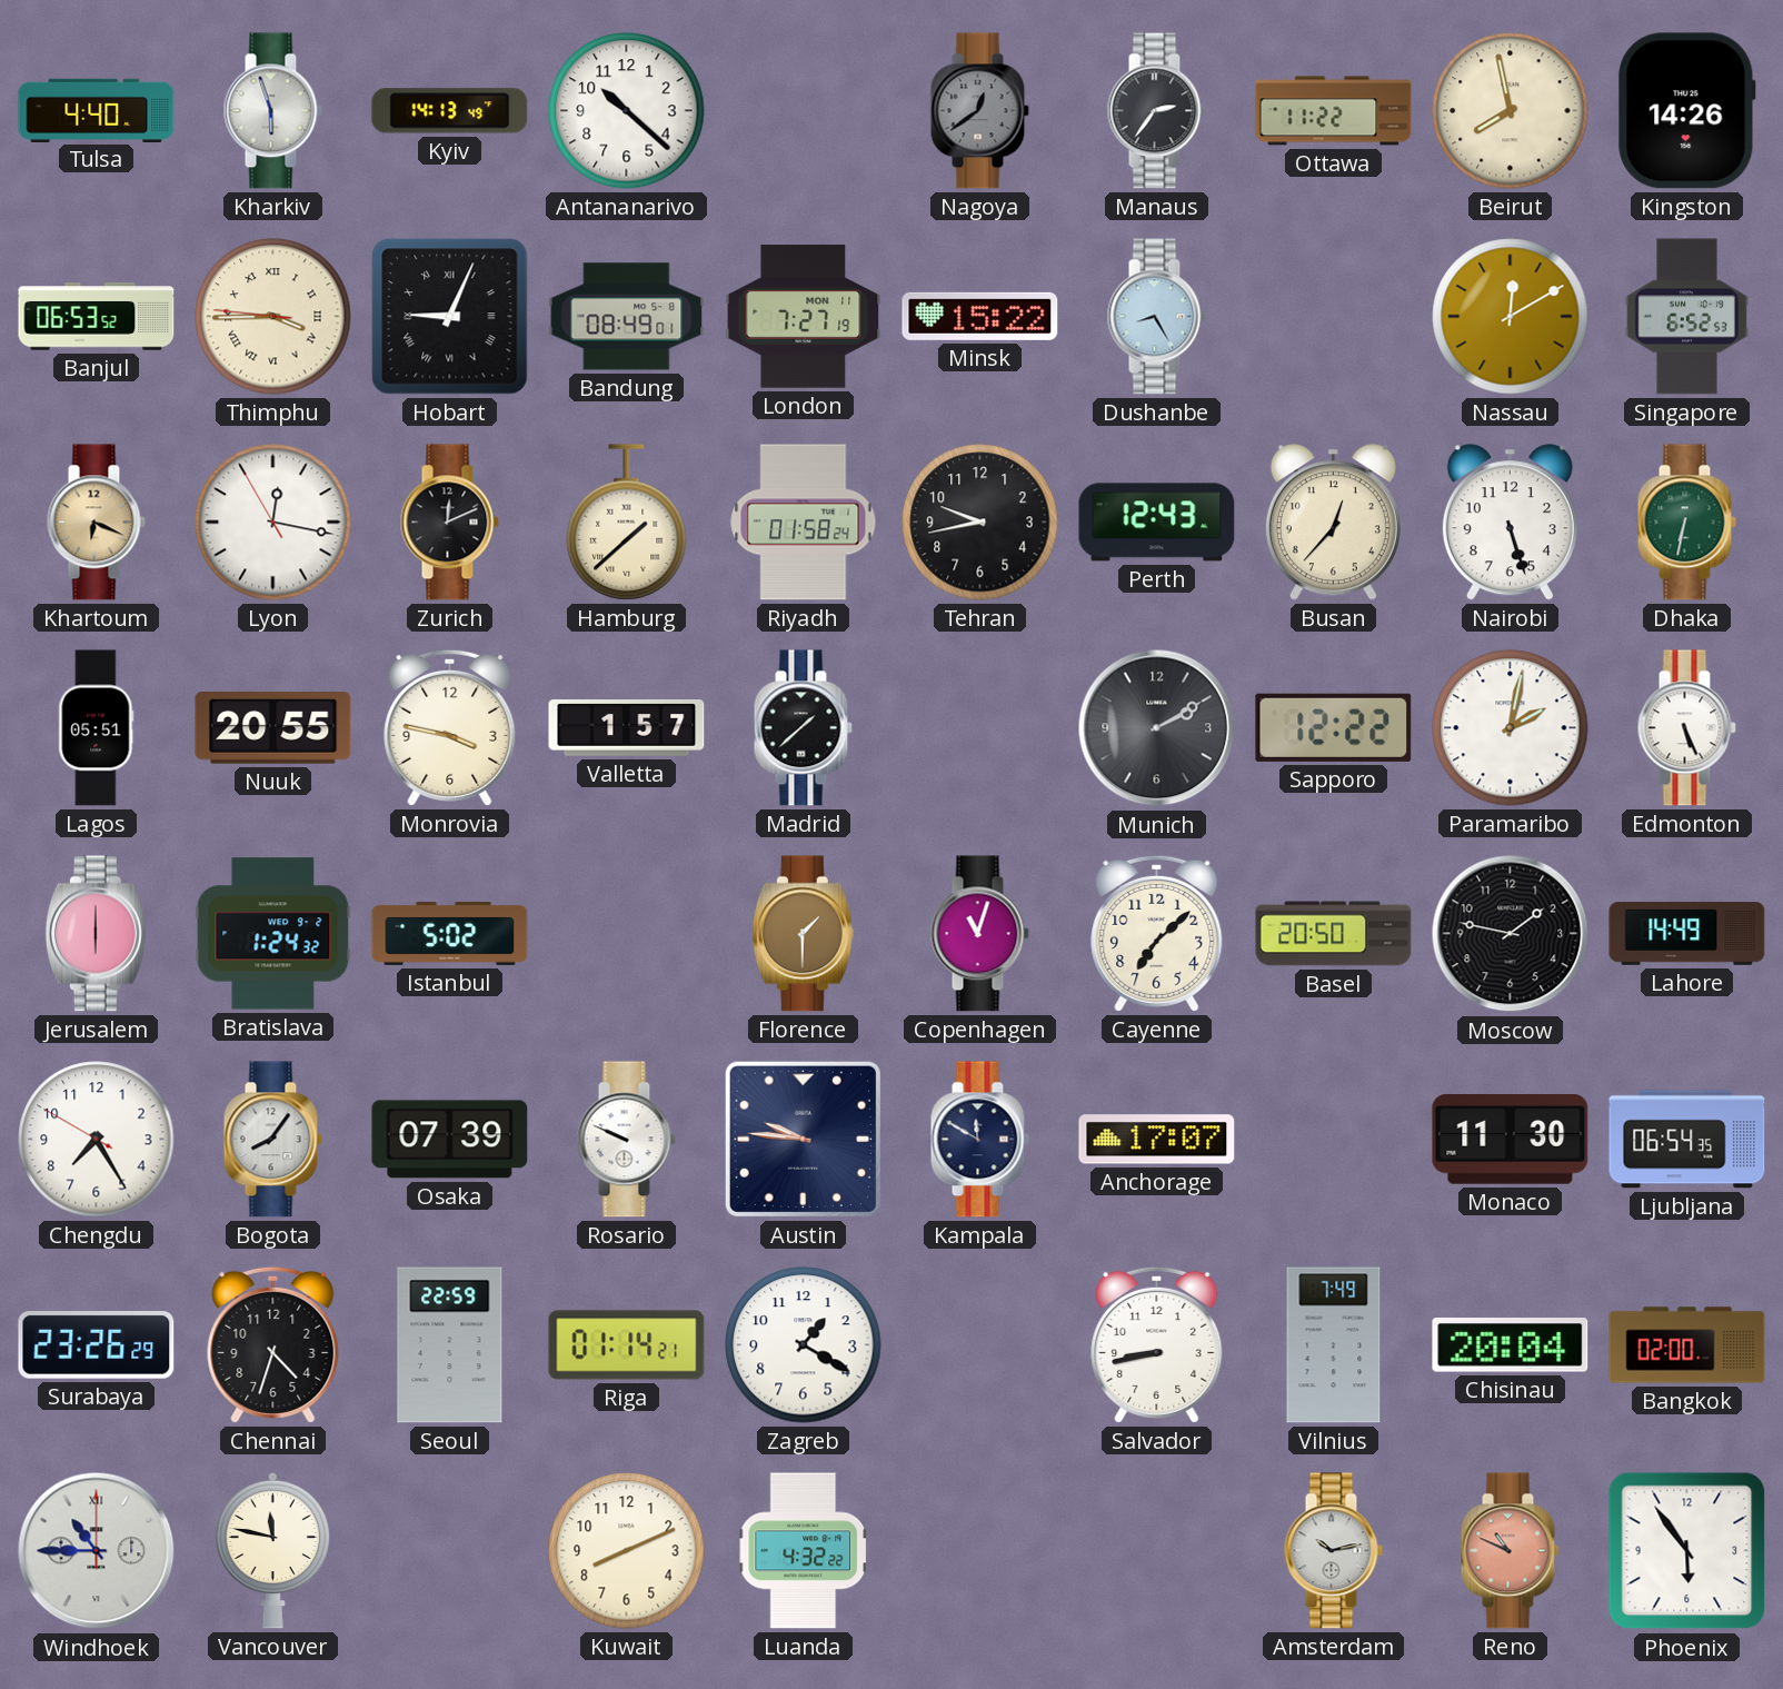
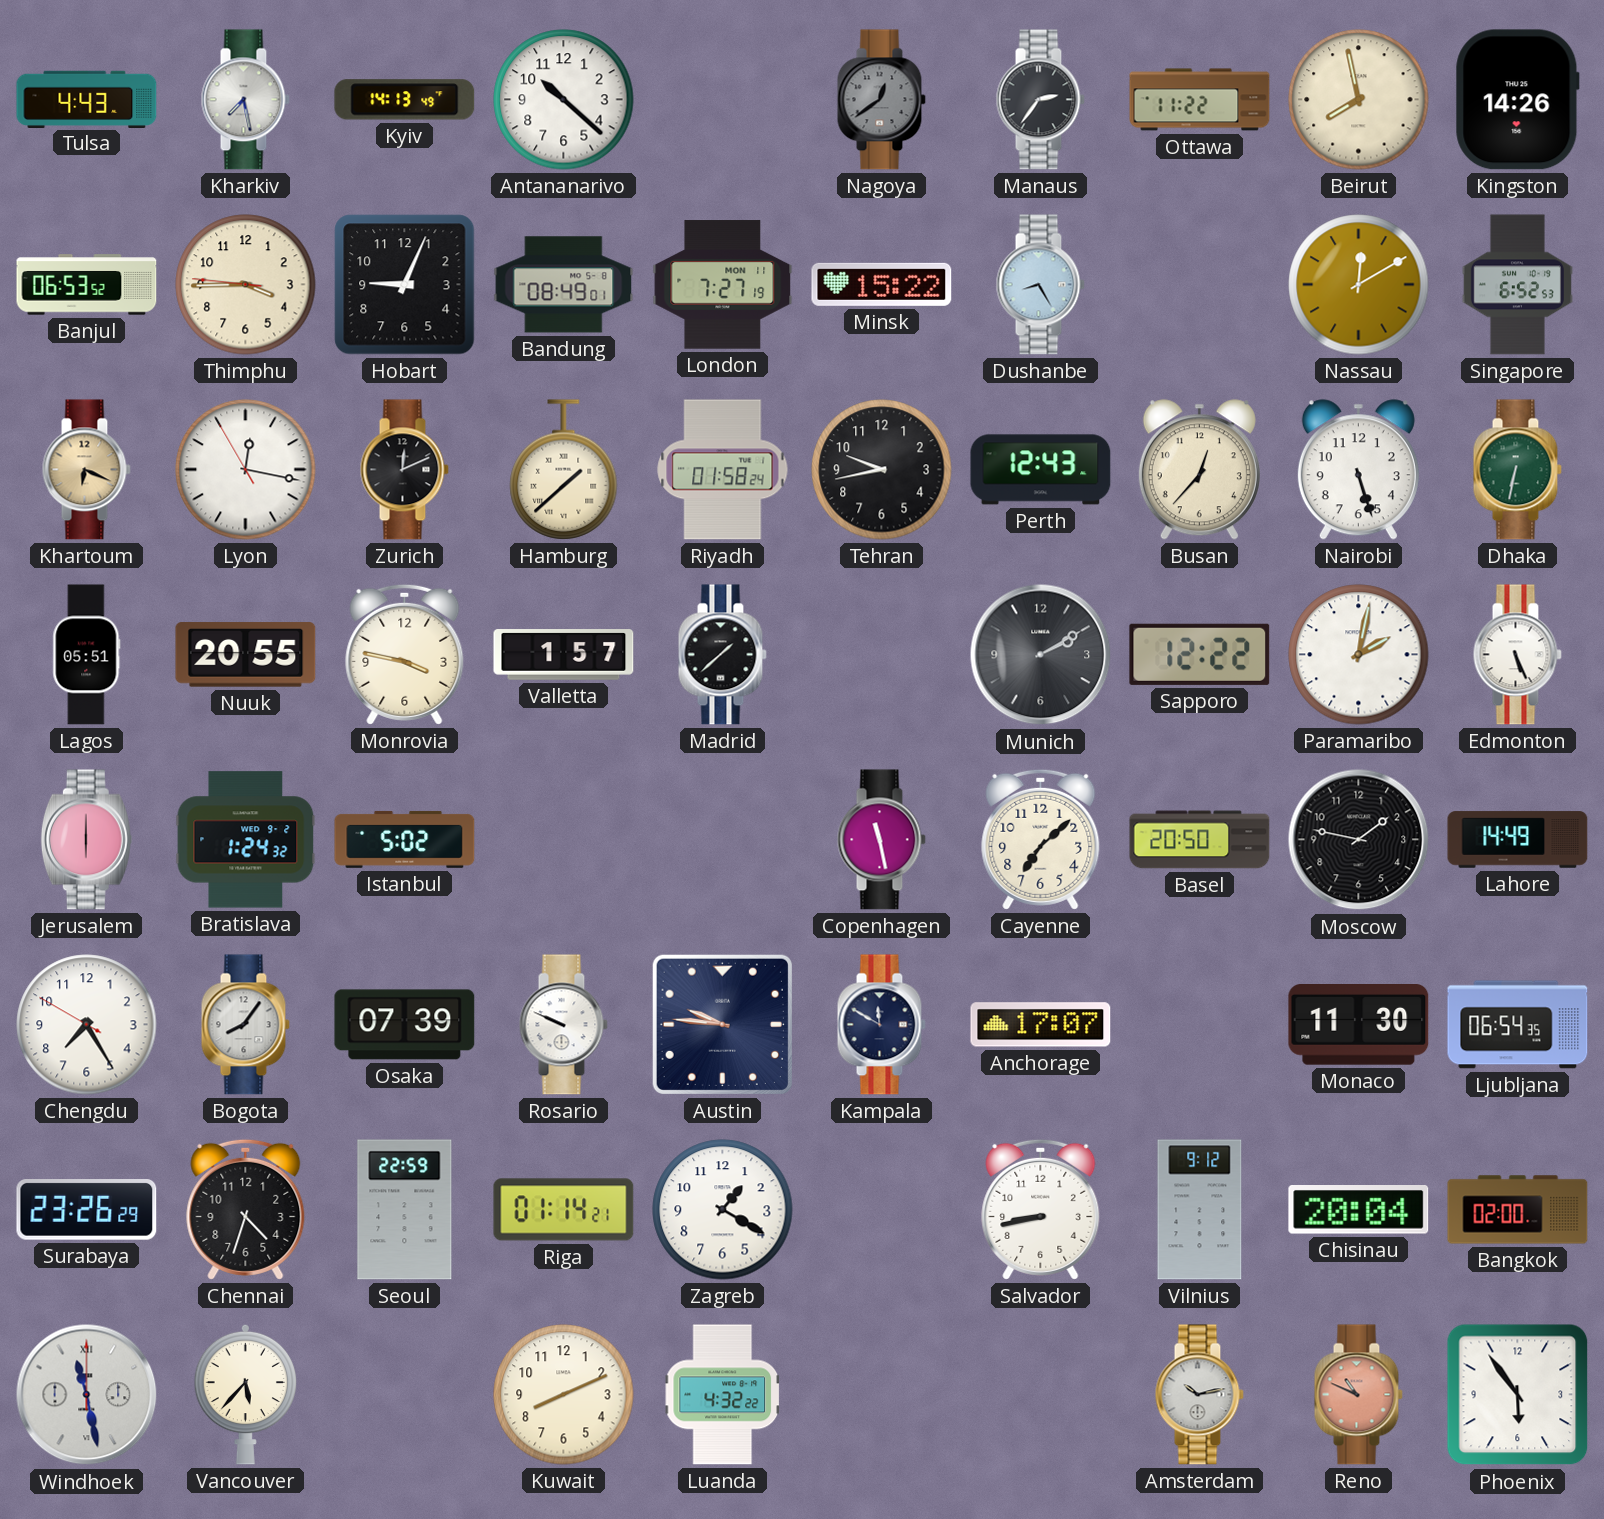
Tulsa: 4:40 -> 4:43
Kharkiv: 5:57 -> 7:28
Thimphu numerals: Roman -> Arabic
Hobart numerals: Roman -> Arabic
Florence: 1:30 -> none
Copenhagen: 11:03 -> 11:28
Vilnius: 7:49 -> 9:12
Windhoek: 10:45 -> 11:28
Vancouver: 11:47 -> 5:37
